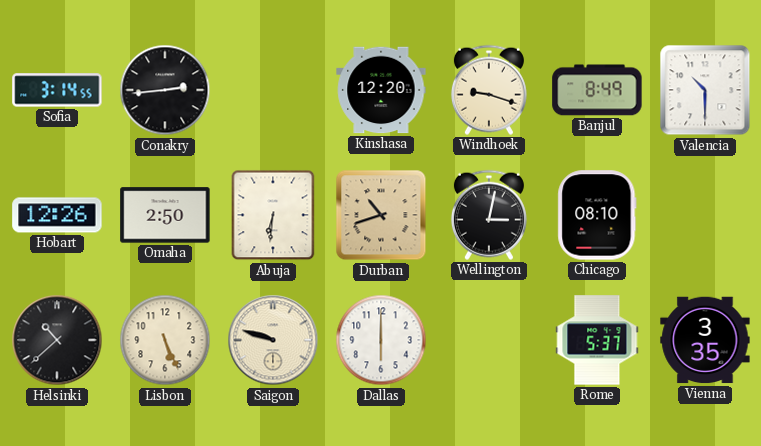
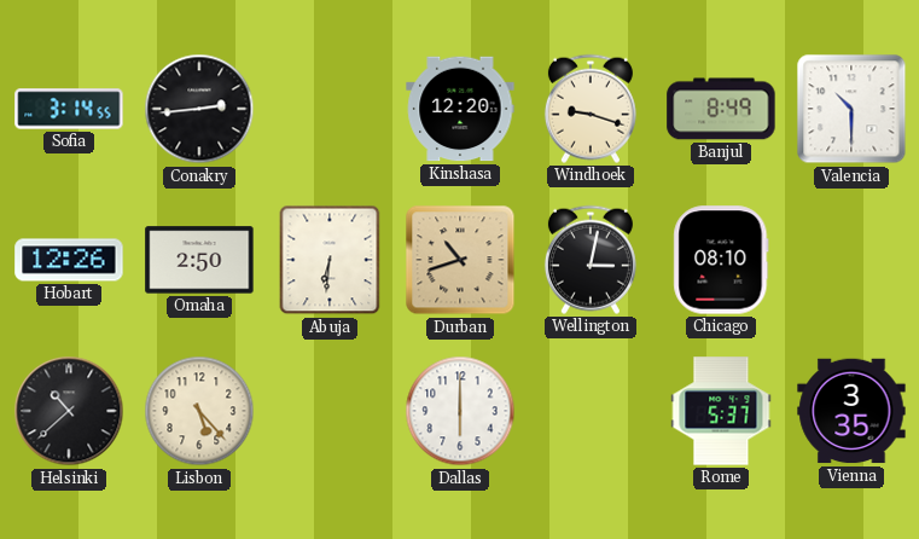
Lisbon: 5:26 -> 5:23
Saigon: 9:48 -> none
